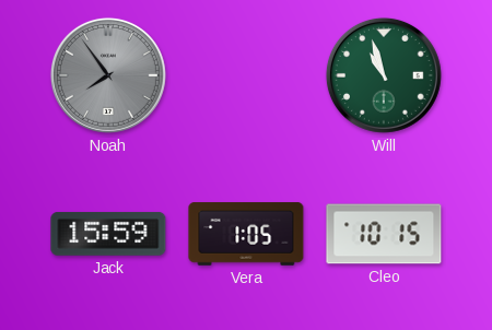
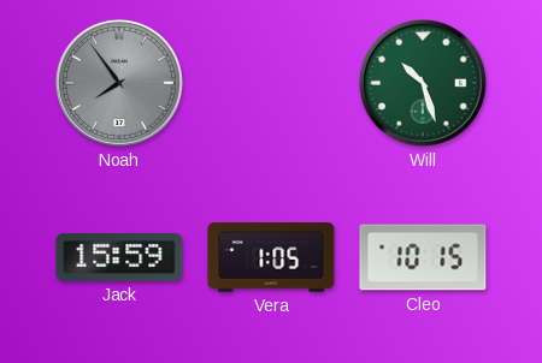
Will: 10:57 -> 10:27
